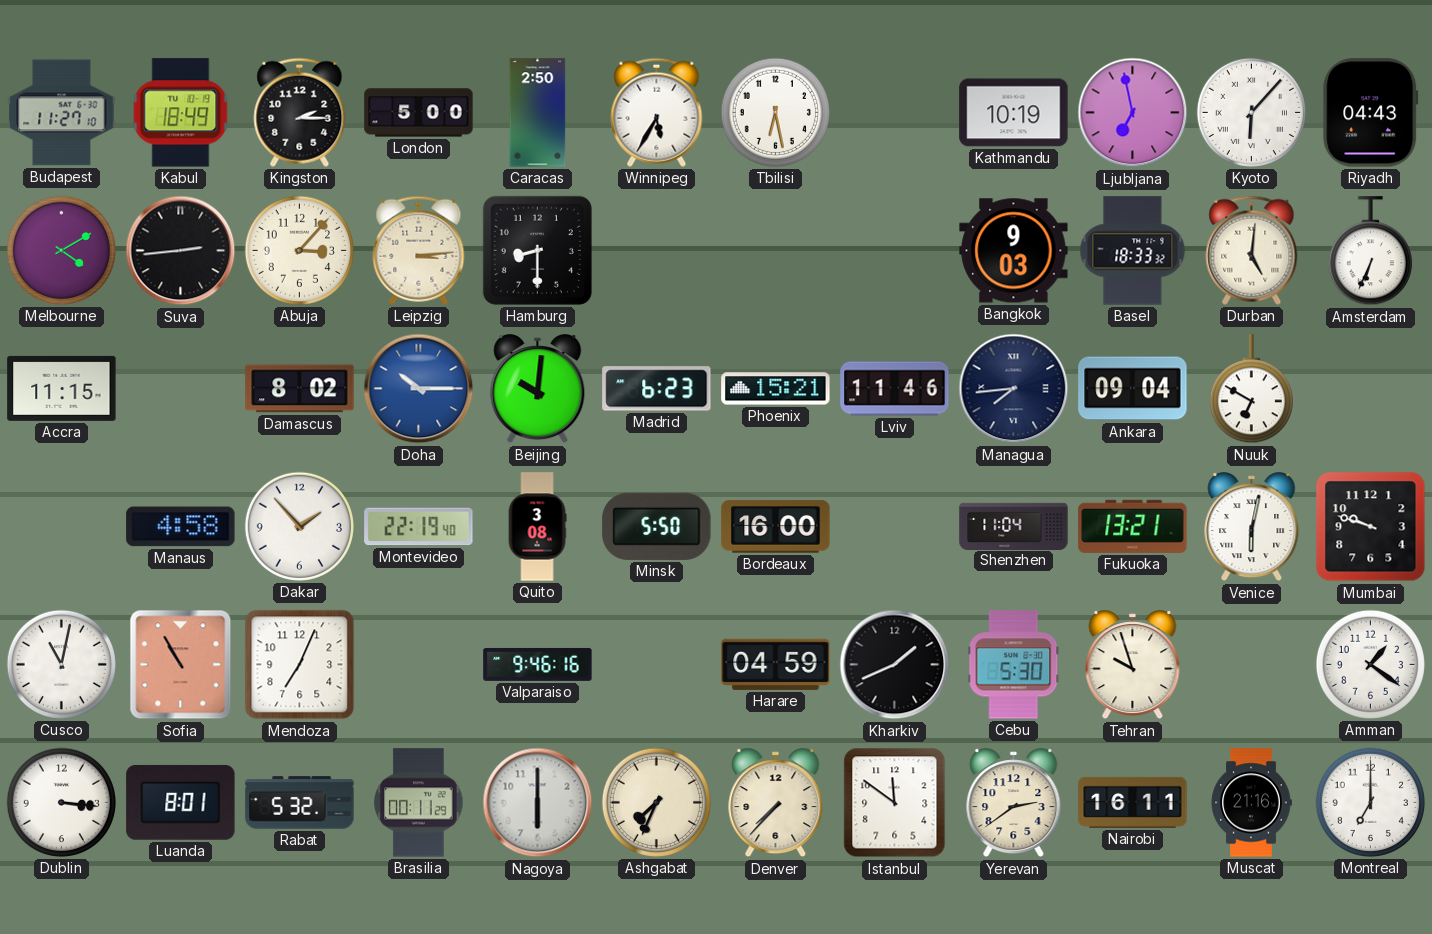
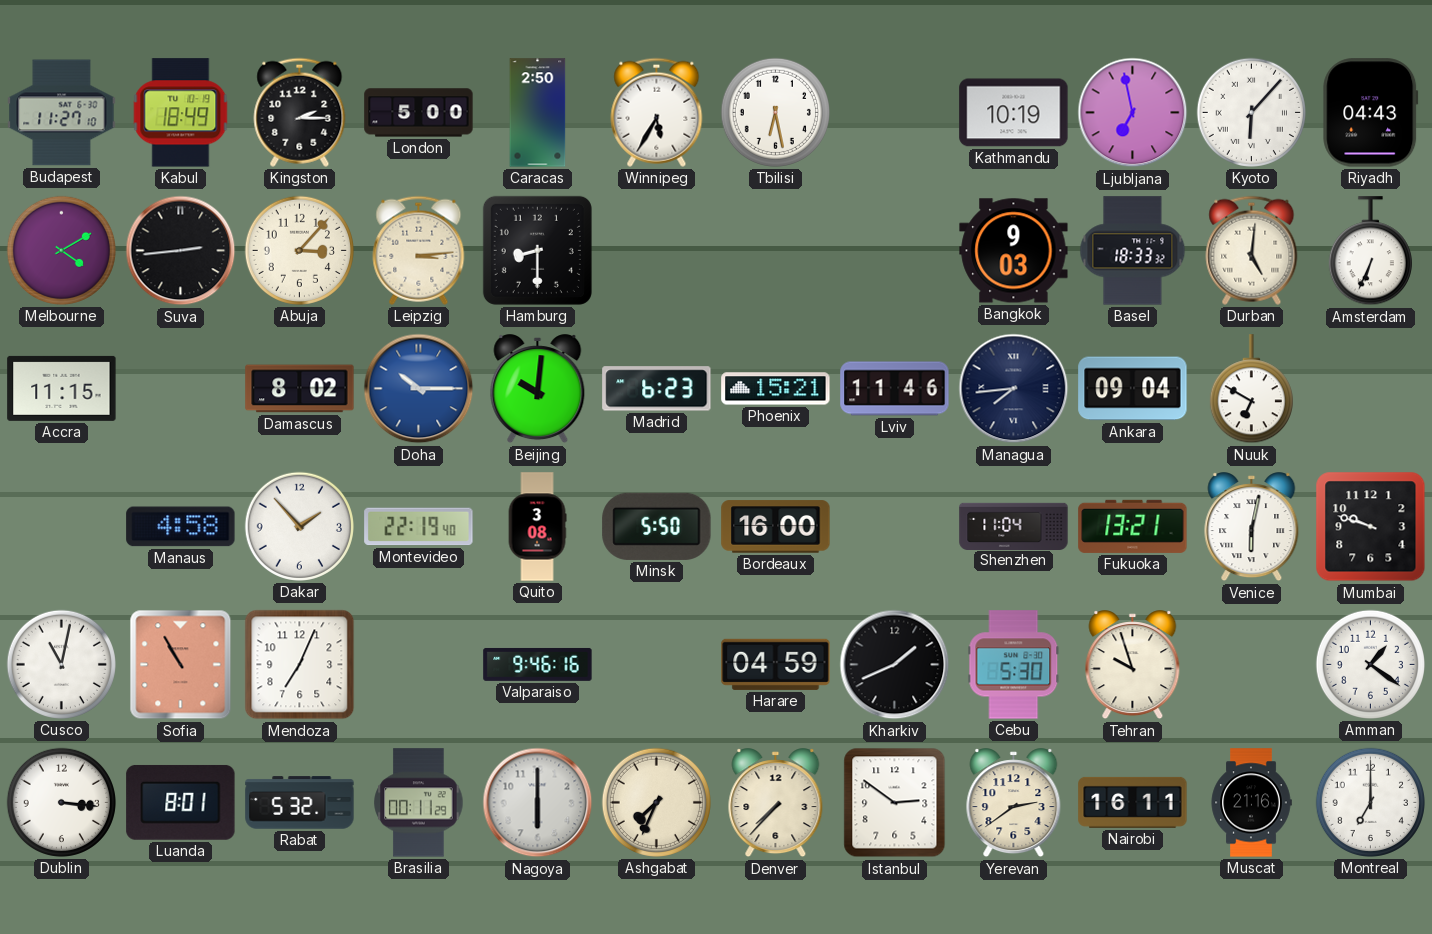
Istanbul: 11:51 -> 2:51
